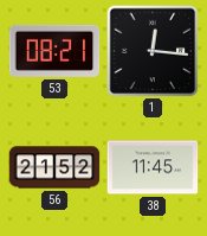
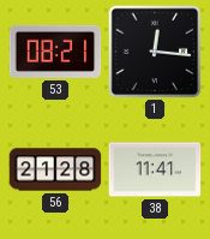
56: 21:52 -> 21:28
38: 11:45 -> 11:41
